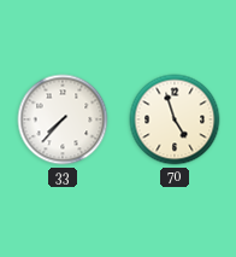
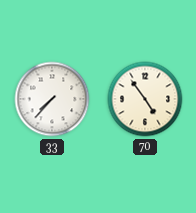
70: 4:57 -> 4:54
